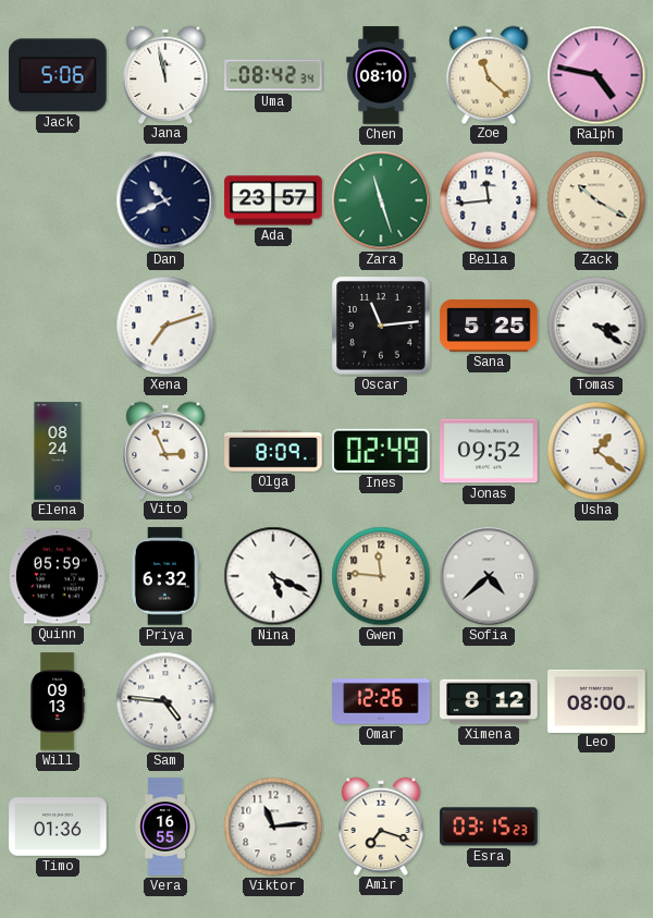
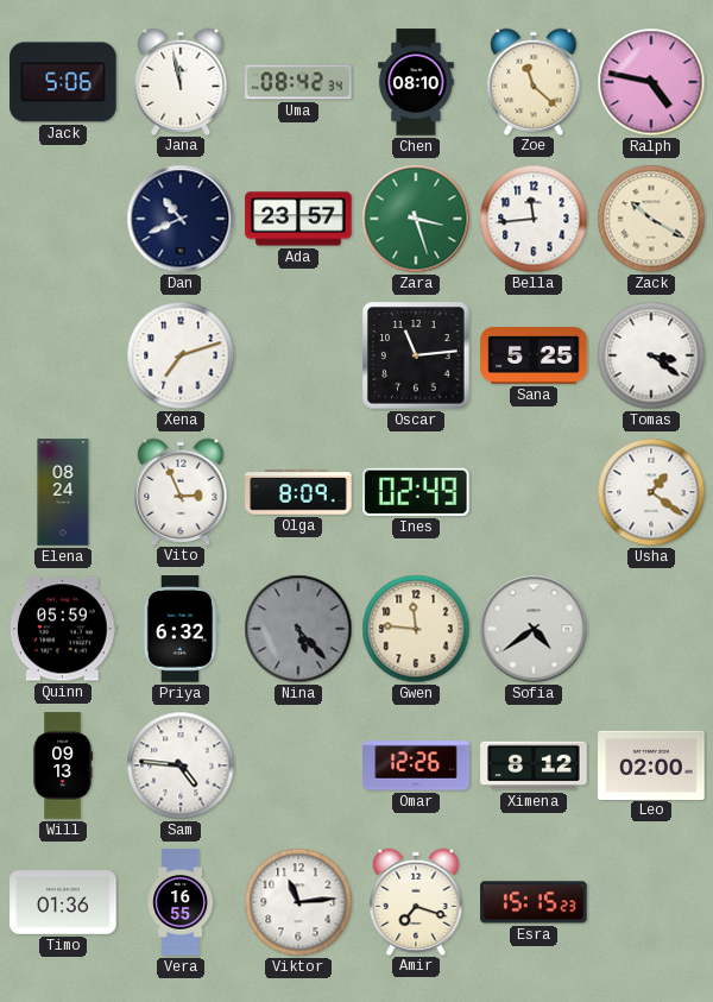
Zara: 11:27 -> 3:27
Jonas: 09:52 -> none
Nina: 5:19 -> 5:23
Nina dial: white -> grey
Sofia: 4:38 -> 4:39
Leo: 08:00 -> 02:00
Esra: 03:15 -> 15:15
